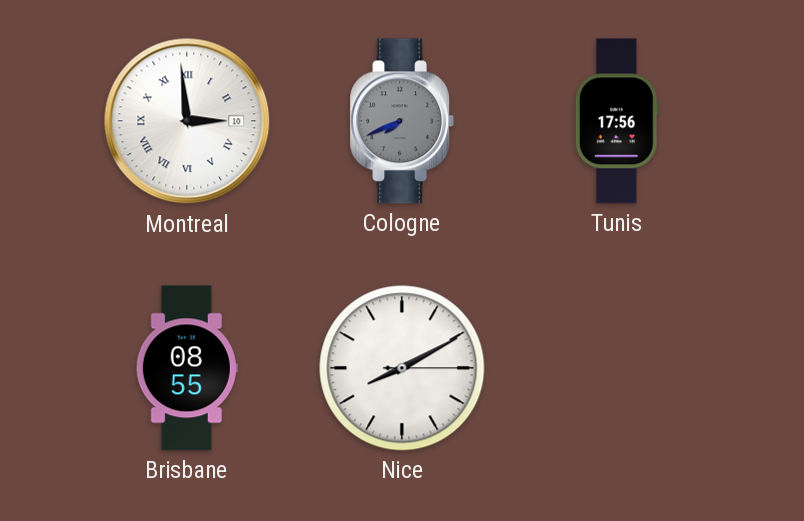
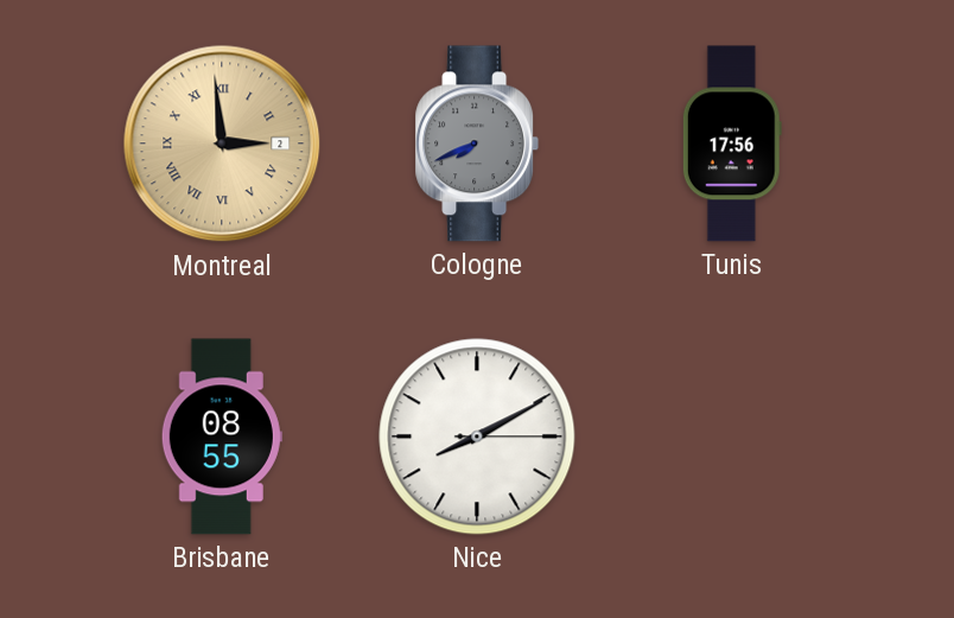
Montreal date: 10 -> 2
Montreal dial: white -> champagne
